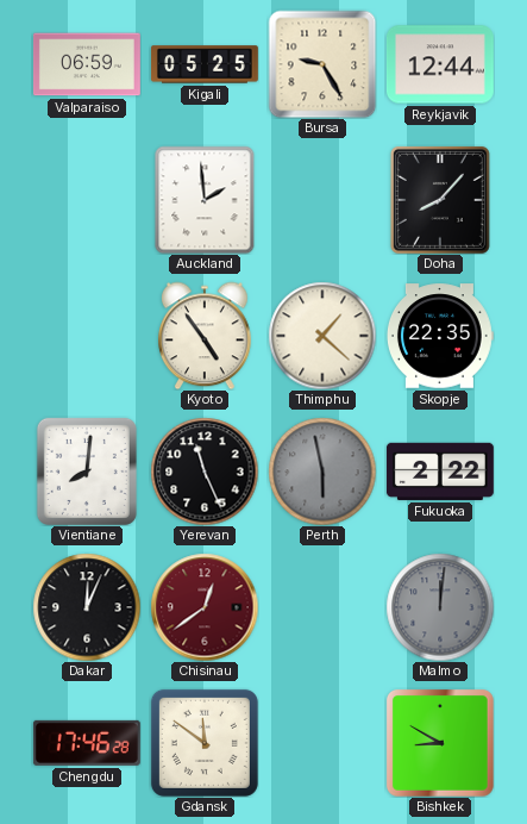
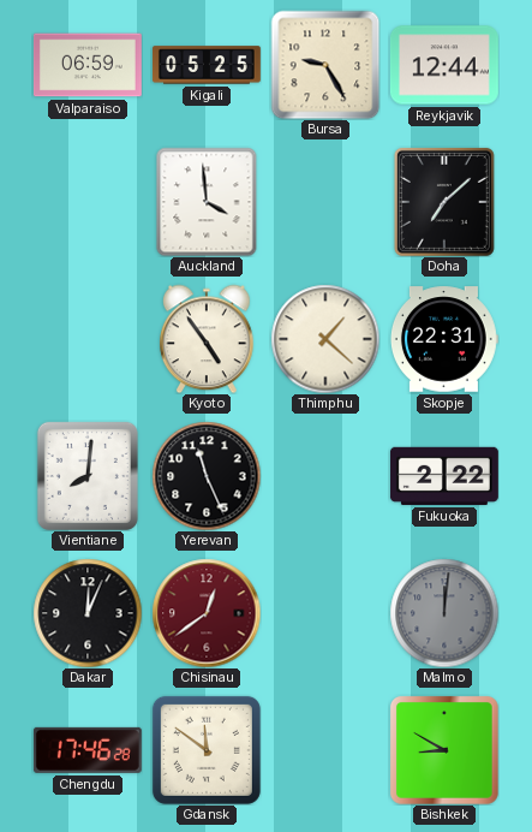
Auckland: 1:59 -> 3:59
Doha: 8:07 -> 7:08
Skopje: 22:35 -> 22:31
Perth: 5:58 -> none
